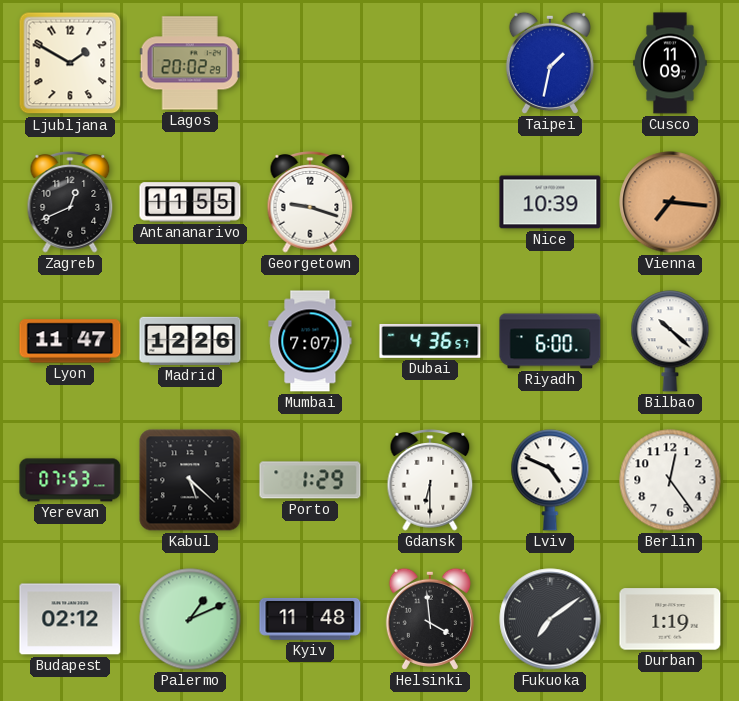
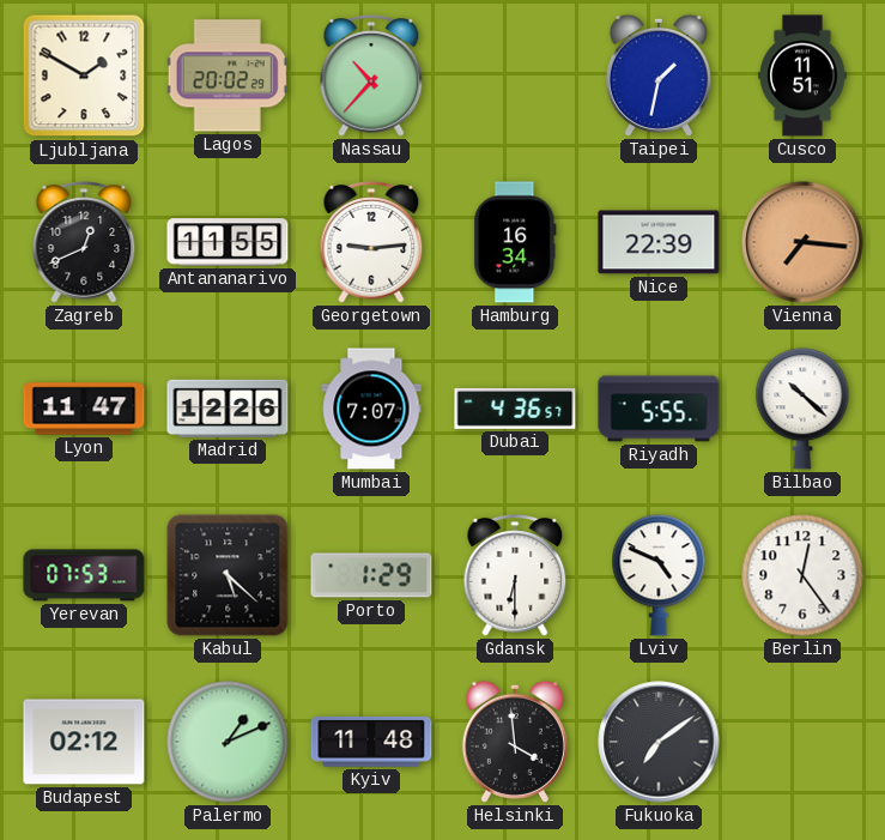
Nassau: none -> 10:37
Cusco: 11:09 -> 11:51
Georgetown: 9:18 -> 9:14
Hamburg: none -> 16:34
Nice: 10:39 -> 22:39
Riyadh: 6:00 -> 5:55
Durban: 1:19 -> none
